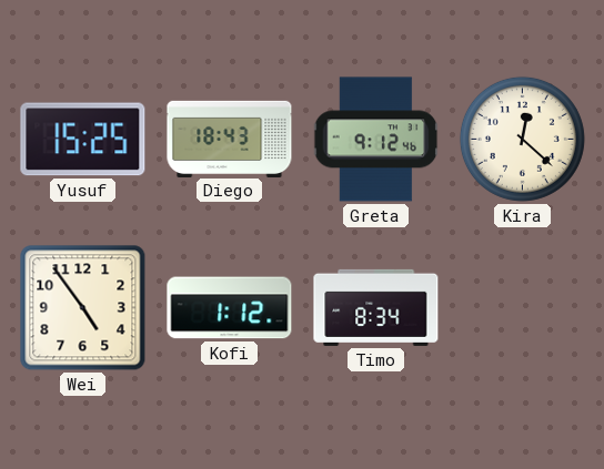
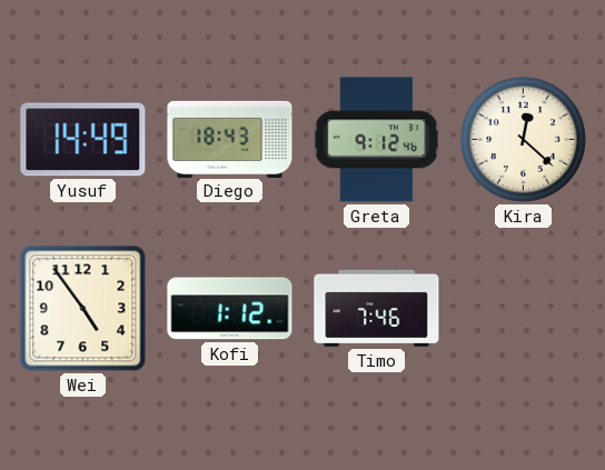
Yusuf: 15:25 -> 14:49
Timo: 8:34 -> 7:46
